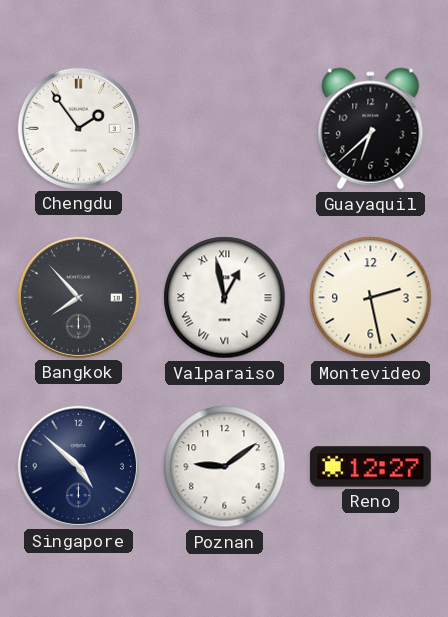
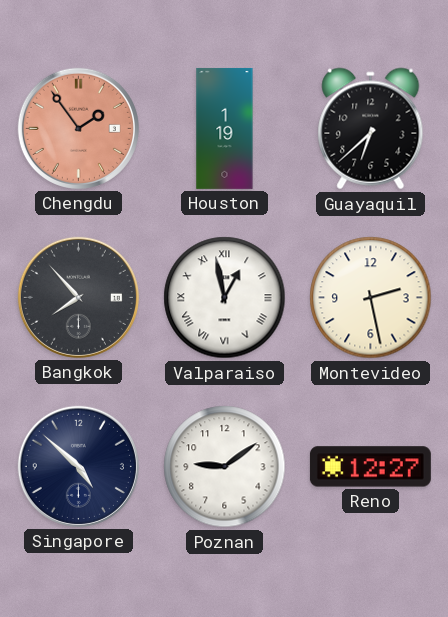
Chengdu dial: white -> salmon
Houston: none -> 1:19
